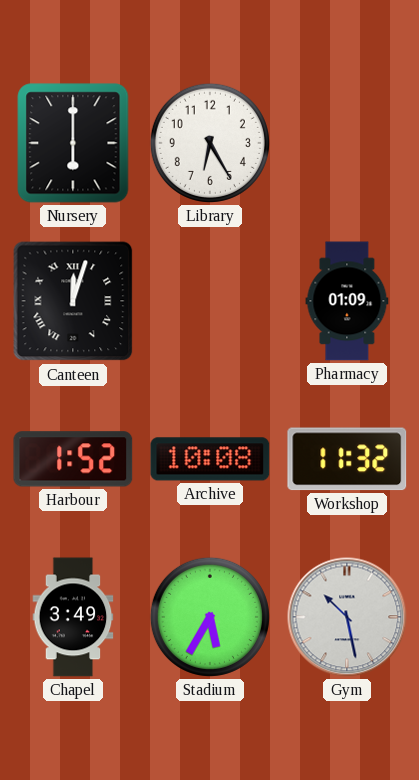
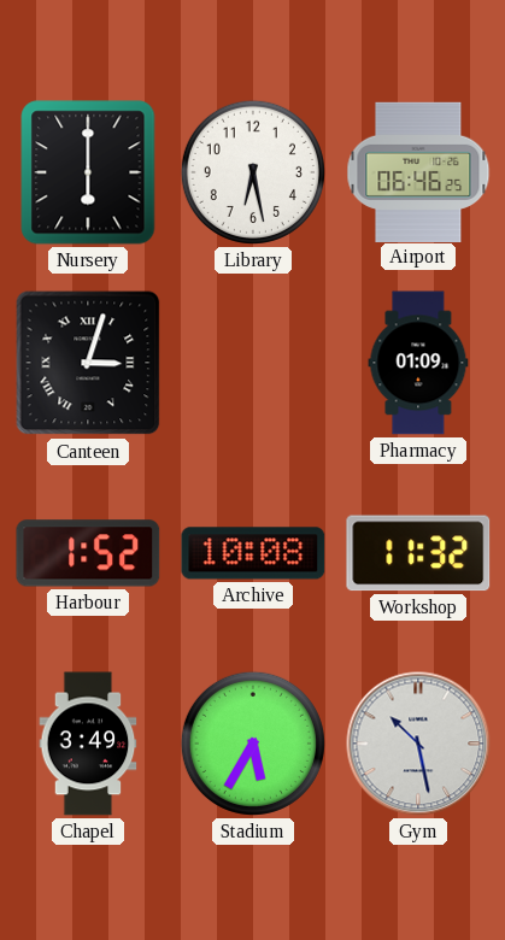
Library: 6:25 -> 6:28
Airport: none -> 06:46
Canteen: 12:03 -> 3:03
